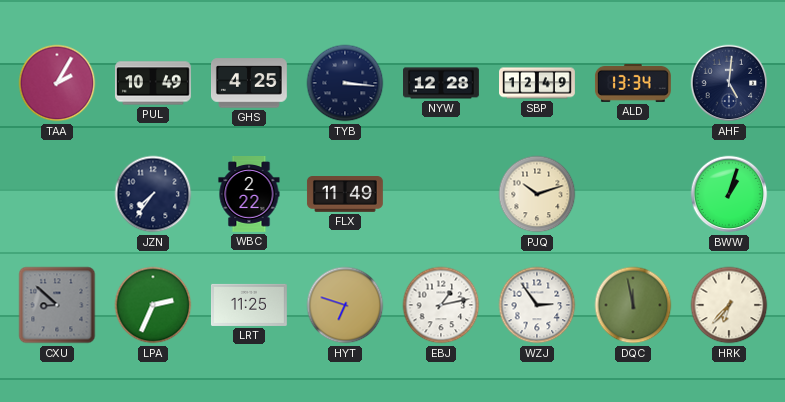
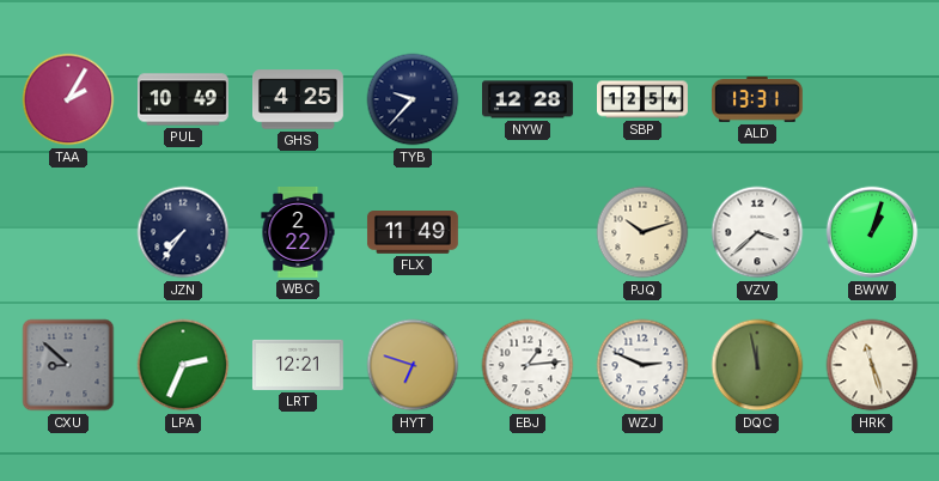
TYB: 3:16 -> 9:37
SBP: 12:49 -> 12:54
ALD: 13:34 -> 13:31
AHF: 5:01 -> none
VZV: none -> 3:38
LRT: 11:25 -> 12:21
EBJ: 1:13 -> 1:14
WZJ: 2:54 -> 2:49
HRK: 6:37 -> 11:27
